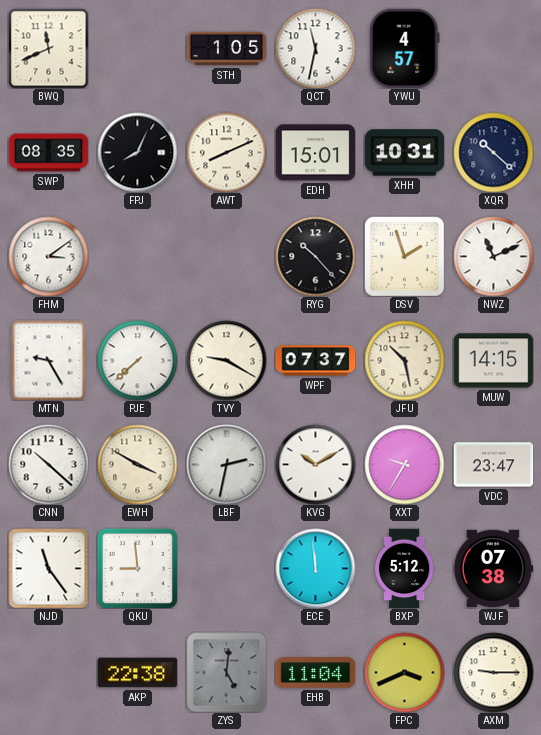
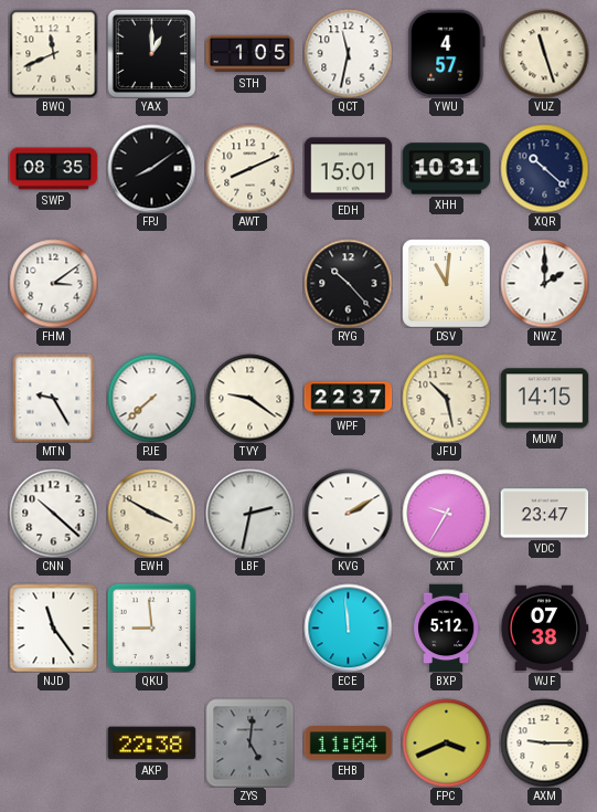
YAX: none -> 1:00
VUZ: none -> 11:27
FPJ: 8:04 -> 8:09
DSV: 1:57 -> 11:01
NWZ: 11:11 -> 2:00
TVY: 9:20 -> 9:21
WPF: 07:37 -> 22:37
KVG: 10:10 -> 2:10
